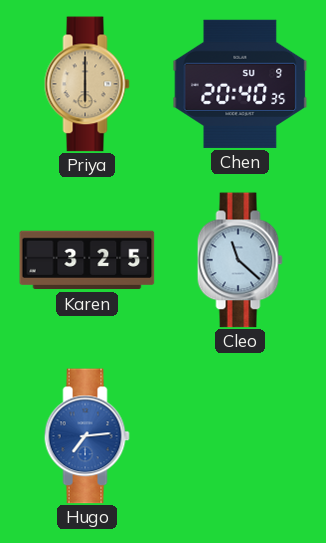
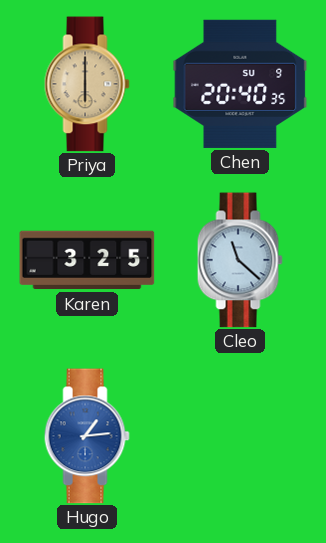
Hugo: 7:14 -> 1:14
